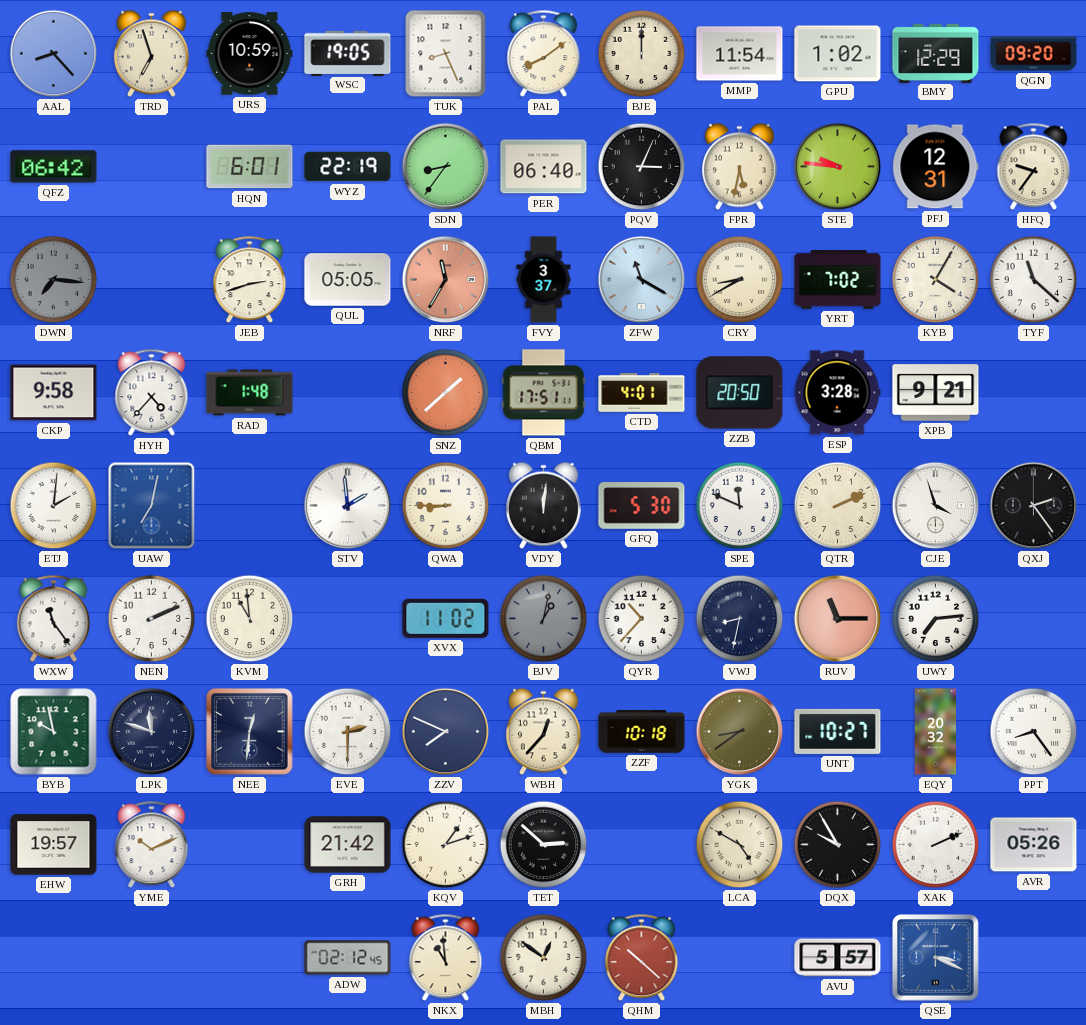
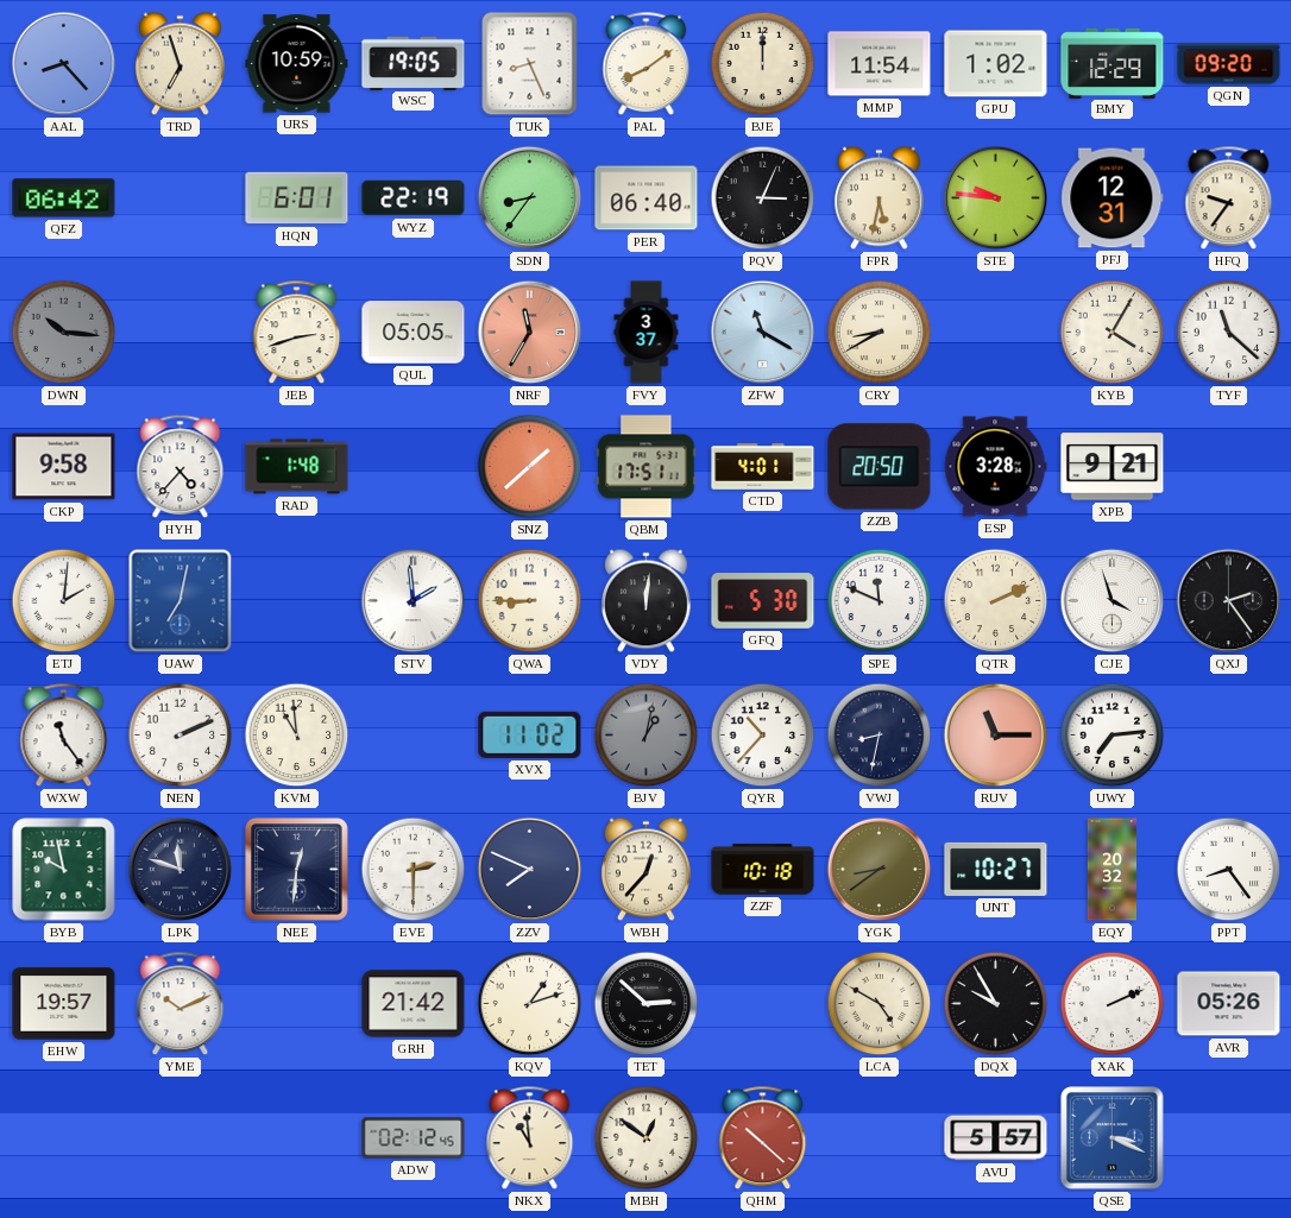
DWN: 7:16 -> 10:16
YRT: 7:02 -> none
